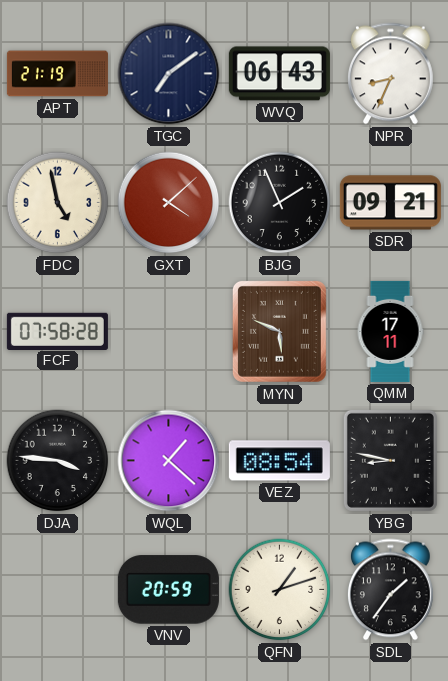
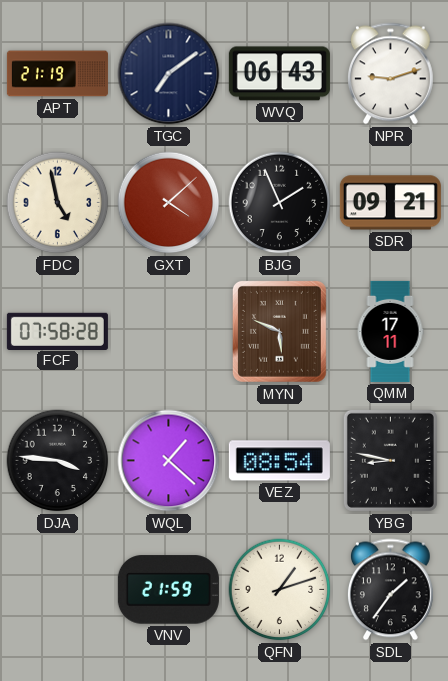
NPR: 8:34 -> 9:12
VNV: 20:59 -> 21:59
